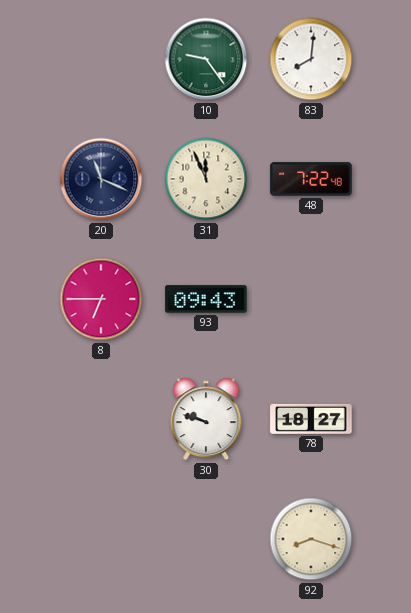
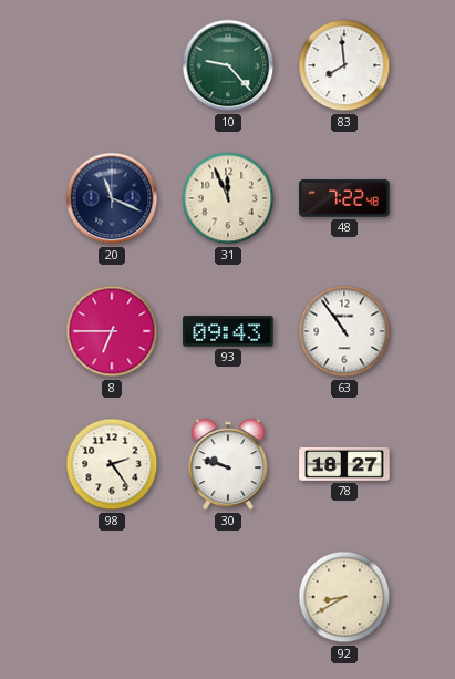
10: 9:24 -> 9:23
83: 8:01 -> 7:59
63: none -> 10:54
98: none -> 2:24
92: 8:18 -> 8:40
